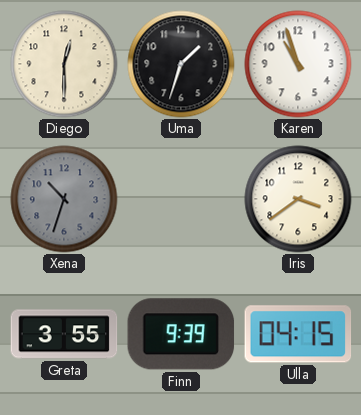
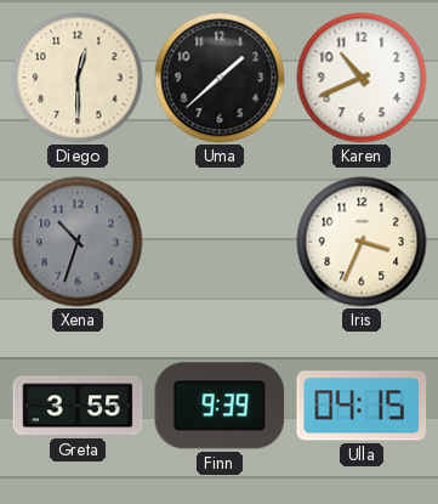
Uma: 1:33 -> 1:38
Karen: 10:57 -> 10:41
Iris: 3:39 -> 3:34
